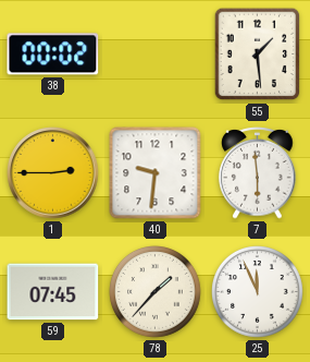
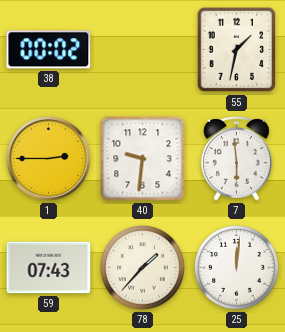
55: 1:29 -> 1:32
59: 07:45 -> 07:43
25: 11:56 -> 12:01
